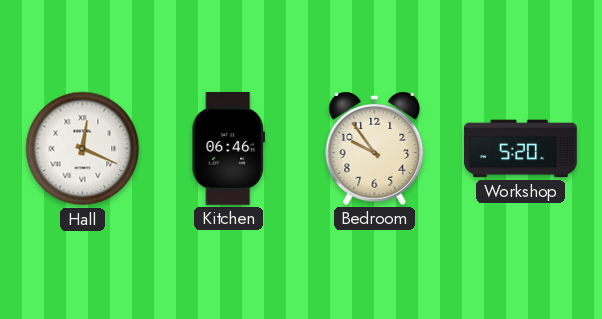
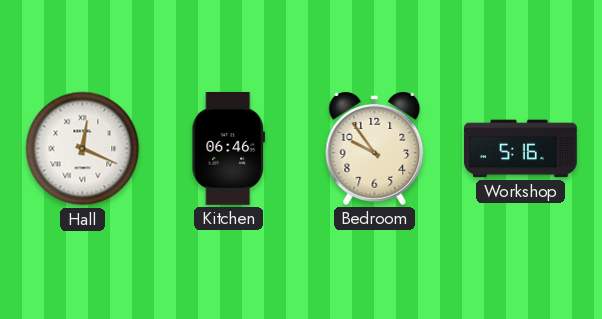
Workshop: 5:20 -> 5:16
